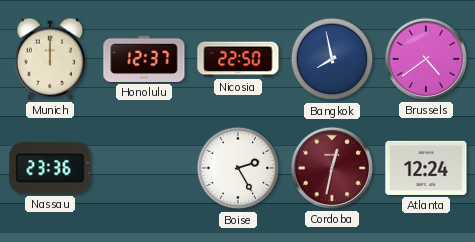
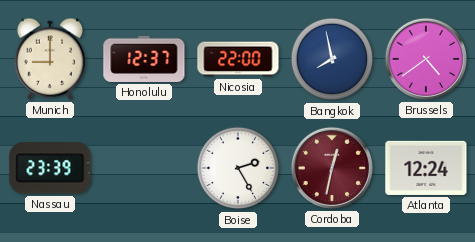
Munich: 12:00 -> 9:00
Nicosia: 22:50 -> 22:00
Nassau: 23:36 -> 23:39
